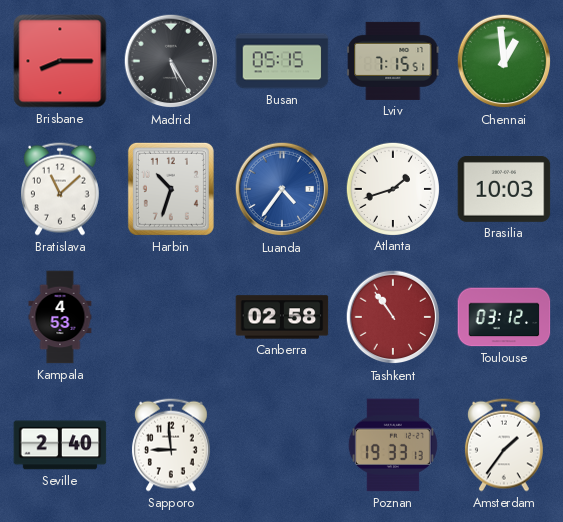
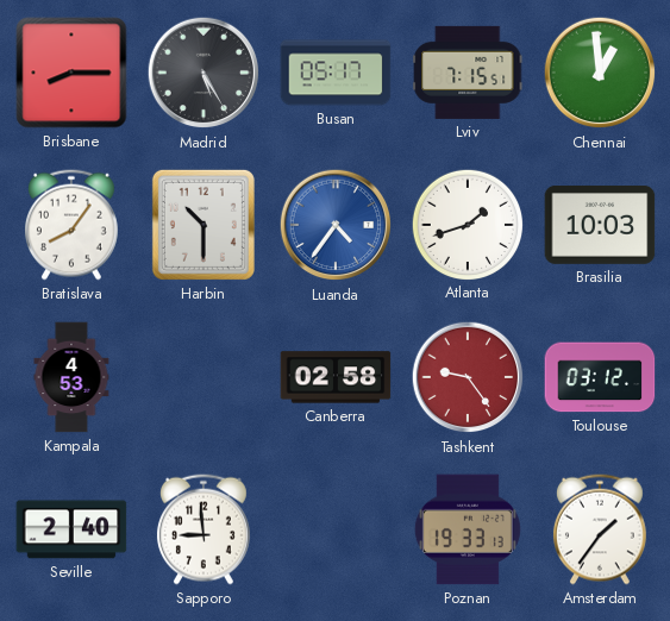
Busan: 05:15 -> 05:17
Bratislava: 11:08 -> 8:06
Harbin: 10:33 -> 10:30
Tashkent: 10:54 -> 9:24
